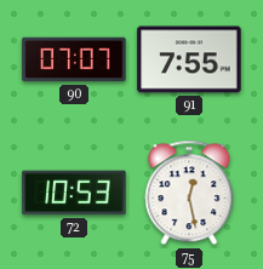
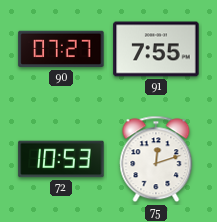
90: 07:07 -> 07:27
75: 12:28 -> 12:12
